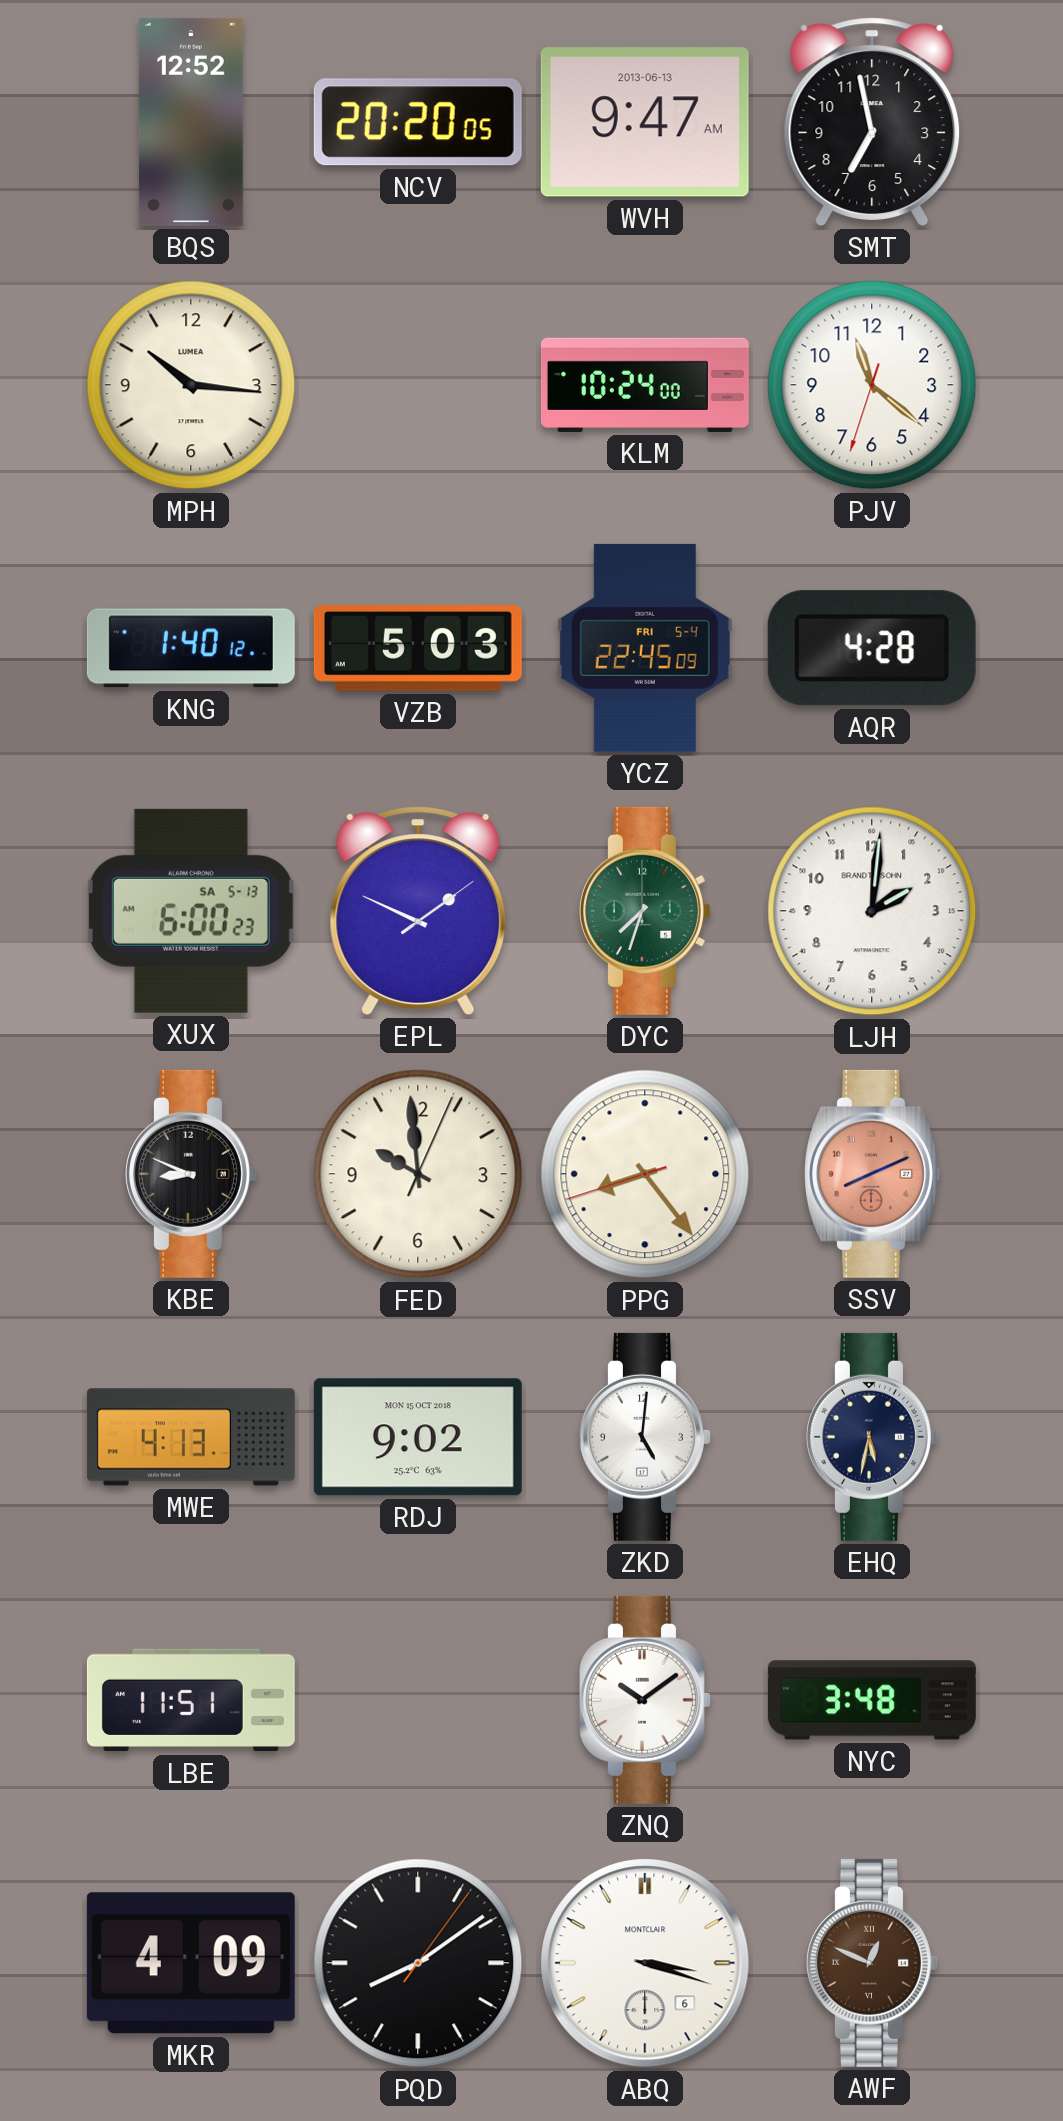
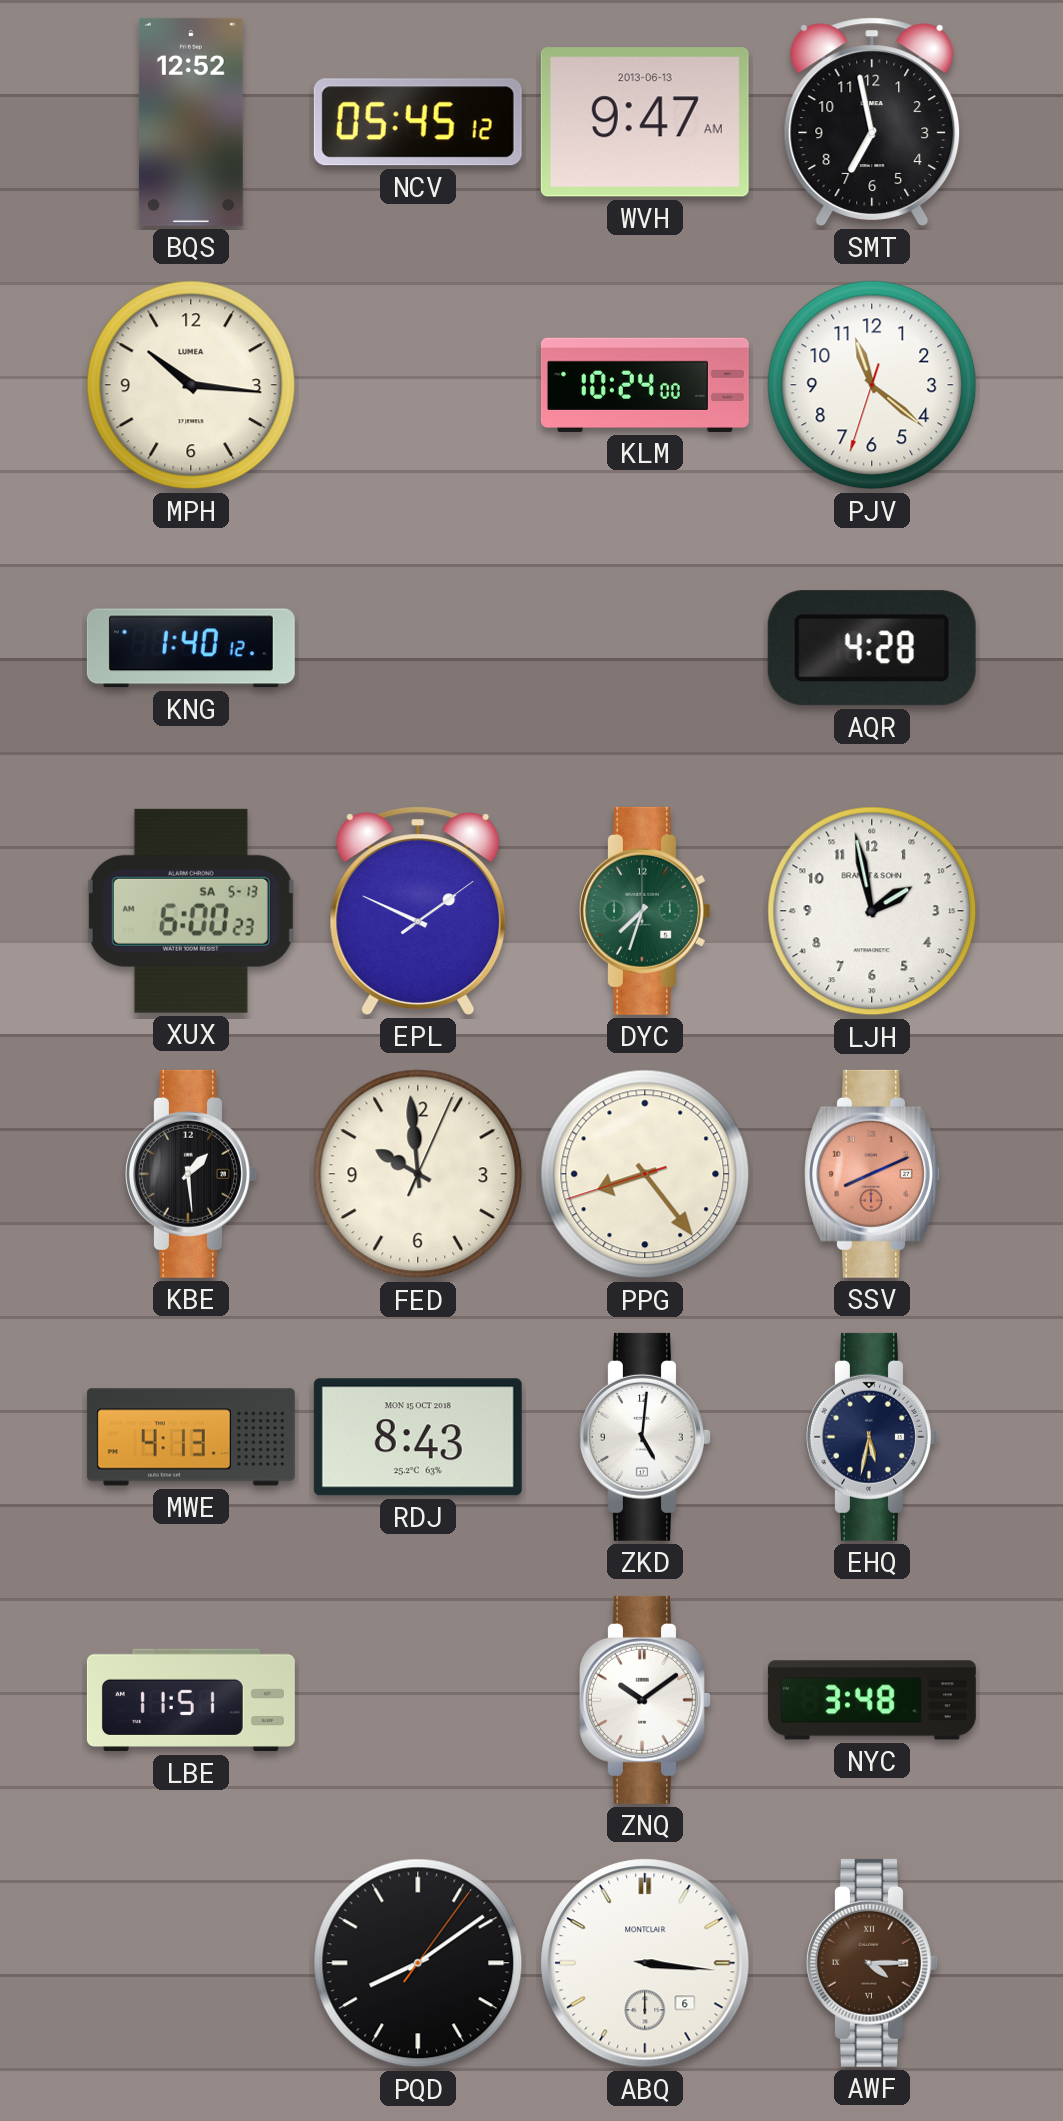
NCV: 20:20 -> 05:45
VZB: 5:03 -> none
YCZ: 22:45 -> none
LJH: 2:01 -> 1:58
KBE: 8:49 -> 1:29
RDJ: 9:02 -> 8:43
MKR: 4:09 -> none
ABQ: 3:18 -> 3:16
AWF: 12:49 -> 4:15
